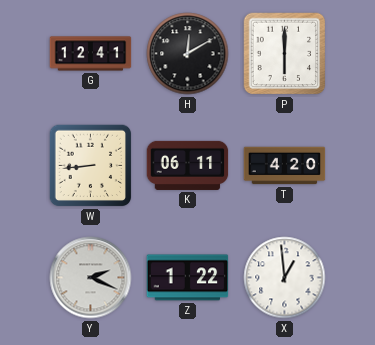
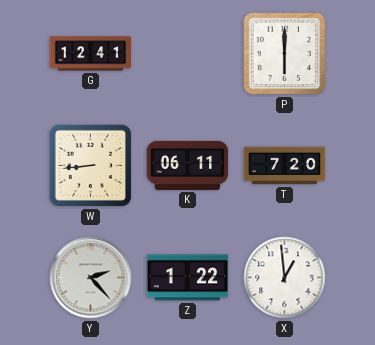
H: 12:10 -> none
T: 4:20 -> 7:20
Y: 2:19 -> 2:23
